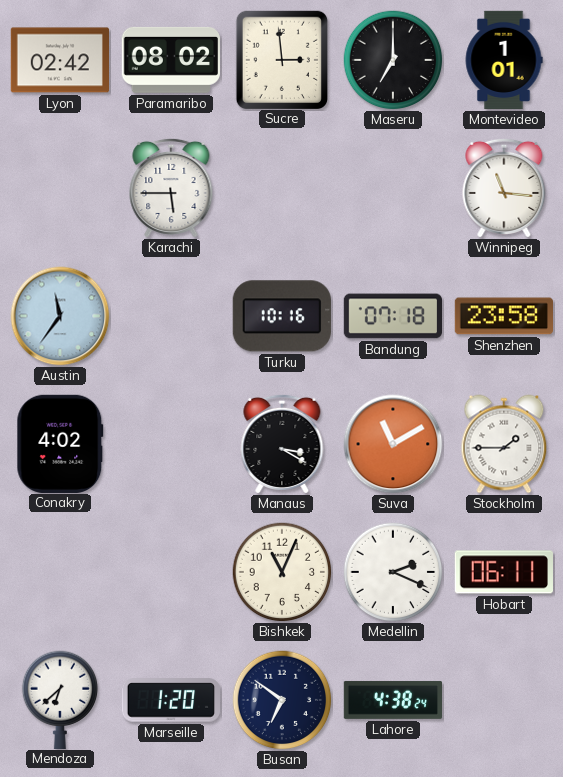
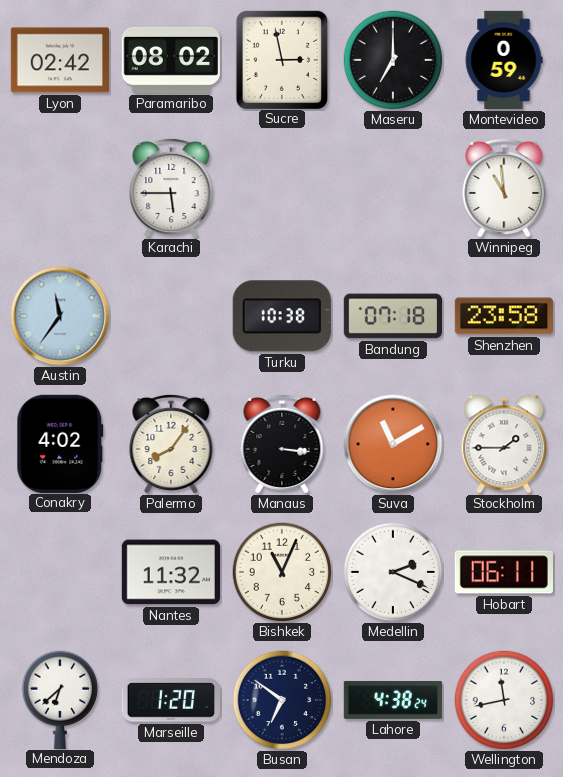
Sucre: 2:59 -> 2:58
Montevideo: 1:01 -> 0:59
Winnipeg: 11:16 -> 10:59
Turku: 10:16 -> 10:38
Palermo: none -> 8:06
Manaus: 3:20 -> 3:16
Nantes: none -> 11:32
Wellington: none -> 11:43
